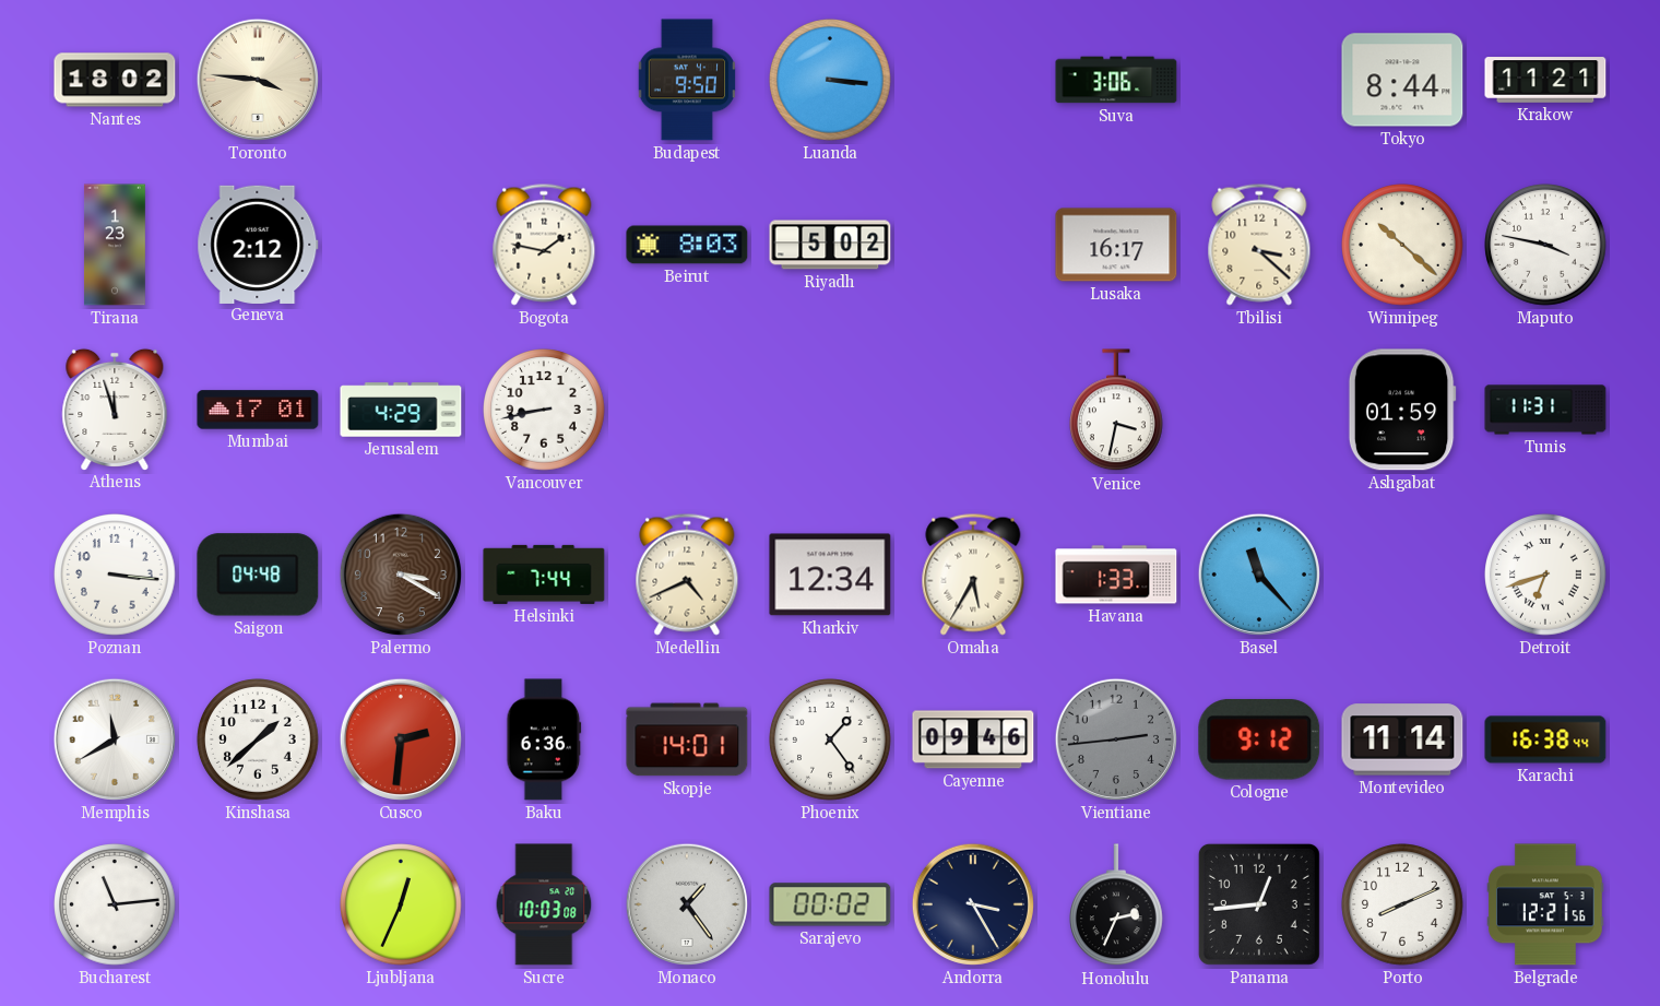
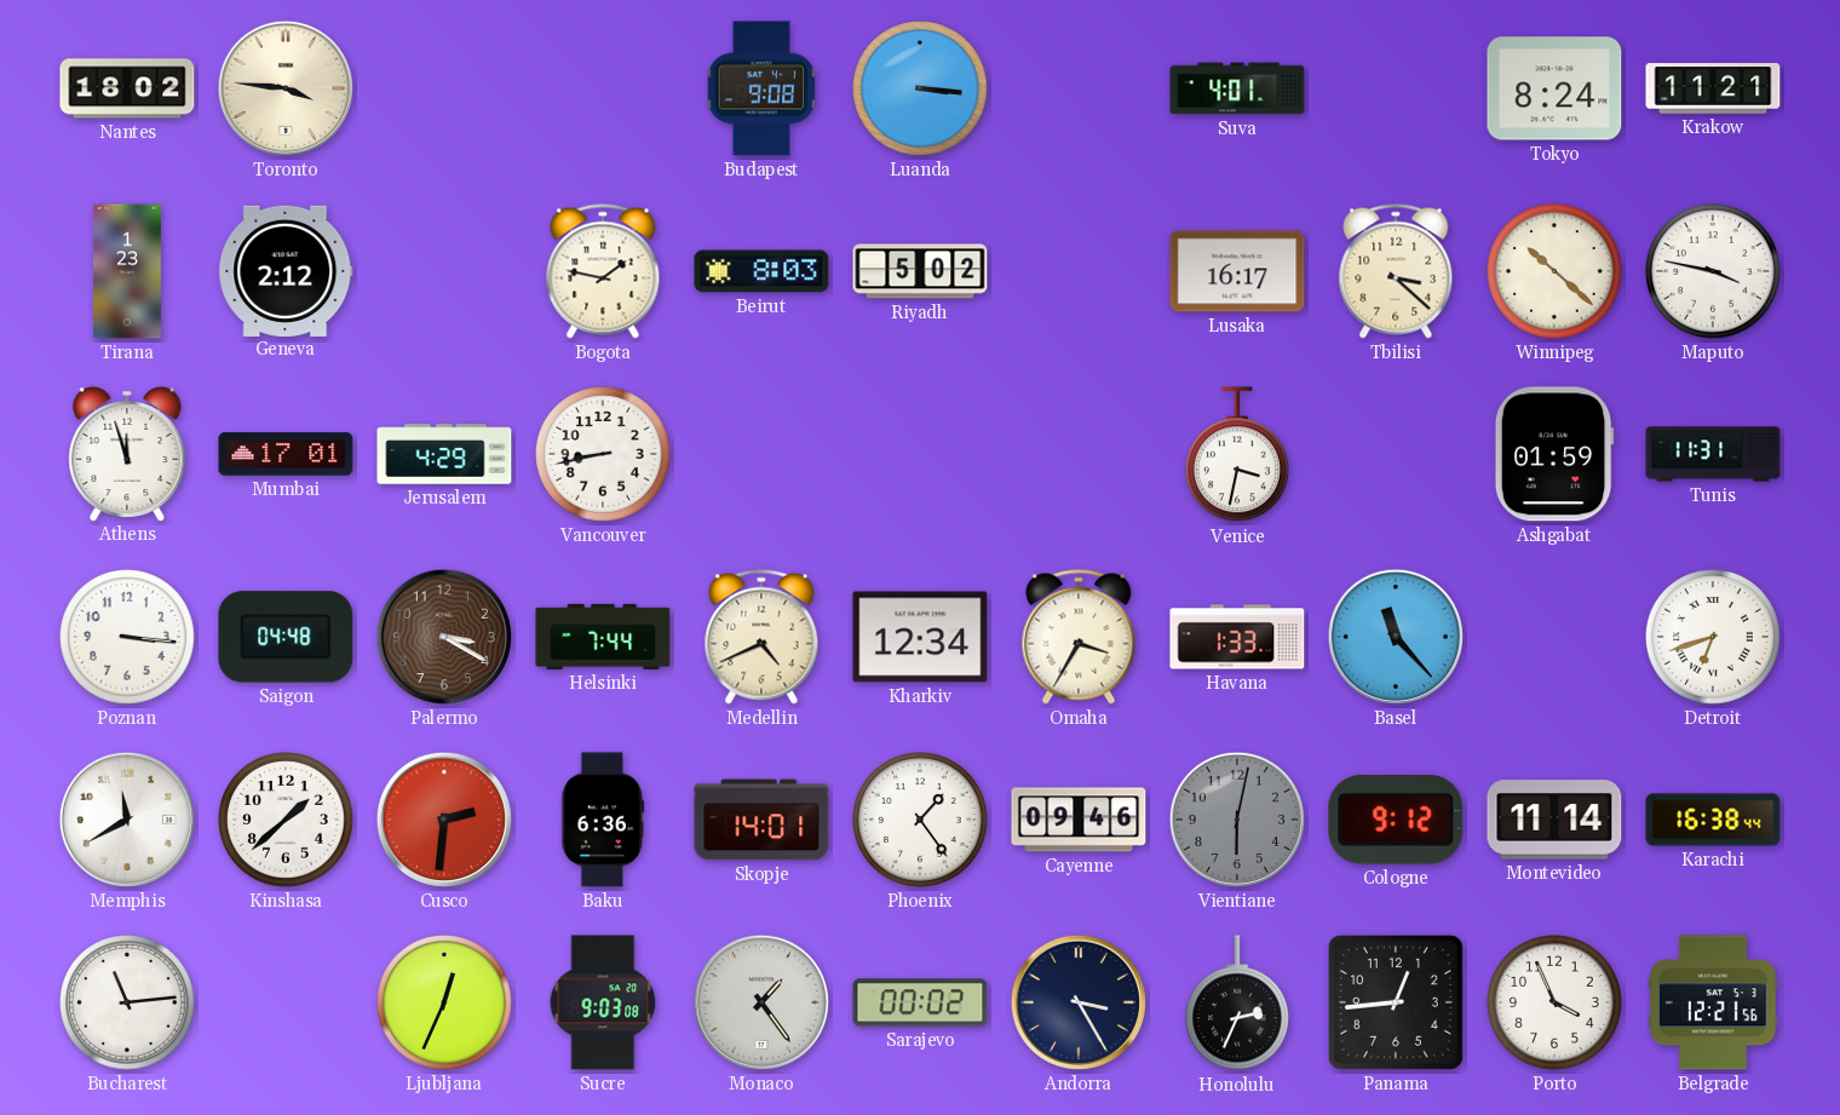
Budapest: 9:50 -> 9:08
Suva: 3:06 -> 4:01
Tokyo: 8:44 -> 8:24
Omaha: 5:35 -> 3:35
Vientiane: 2:44 -> 6:02
Sucre: 10:03 -> 9:03
Porto: 8:11 -> 3:56
